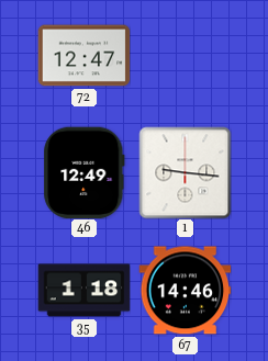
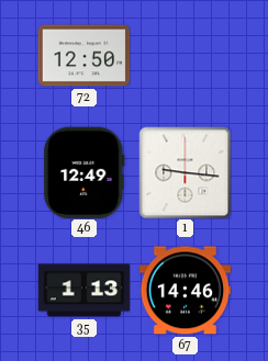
72: 12:47 -> 12:50
35: 1:18 -> 1:13
